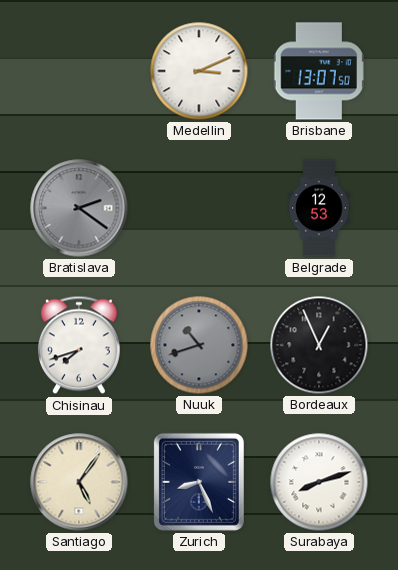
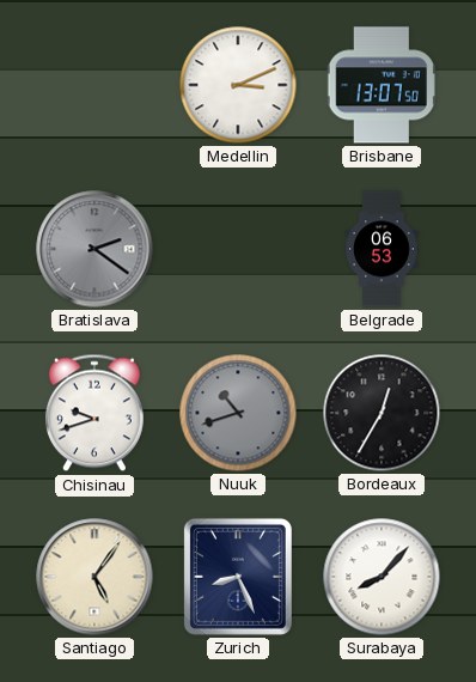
Belgrade: 12:53 -> 06:53
Chisinau: 7:42 -> 9:42
Bordeaux: 12:56 -> 12:35
Surabaya: 8:12 -> 8:07
